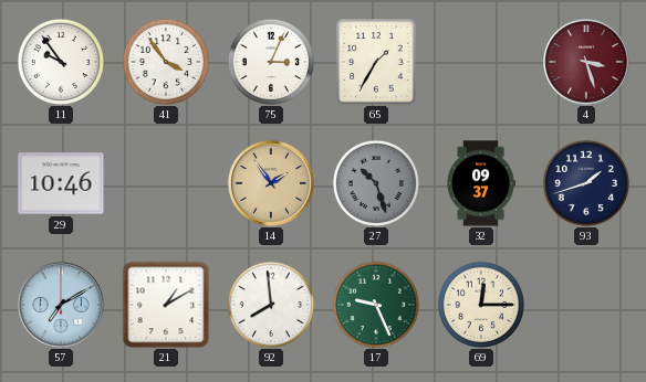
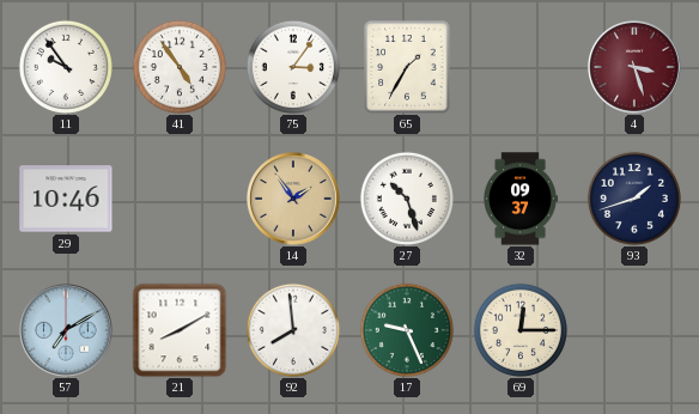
41: 3:54 -> 4:54
75: 3:04 -> 3:06
27 dial: grey -> white
21: 1:10 -> 8:10
